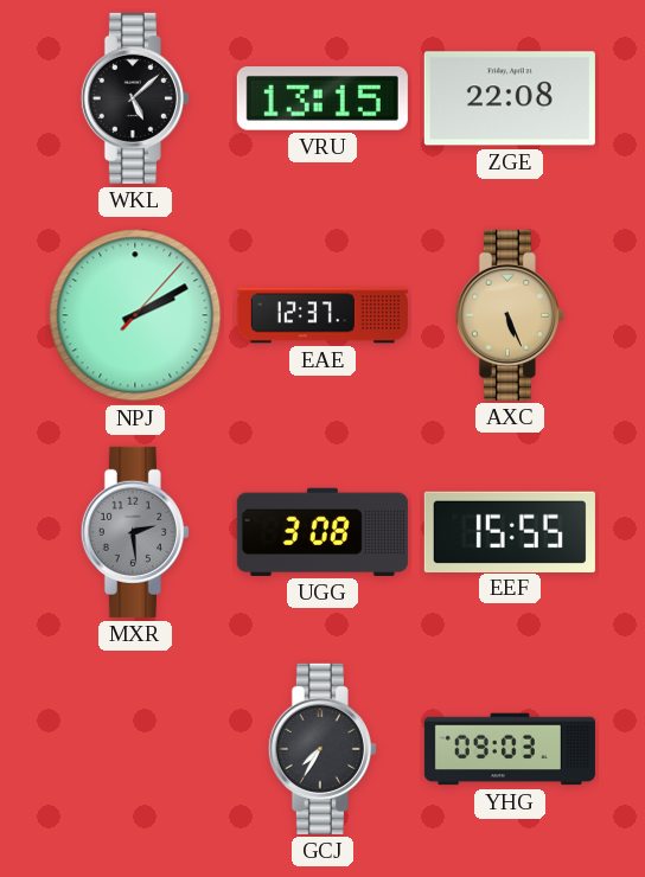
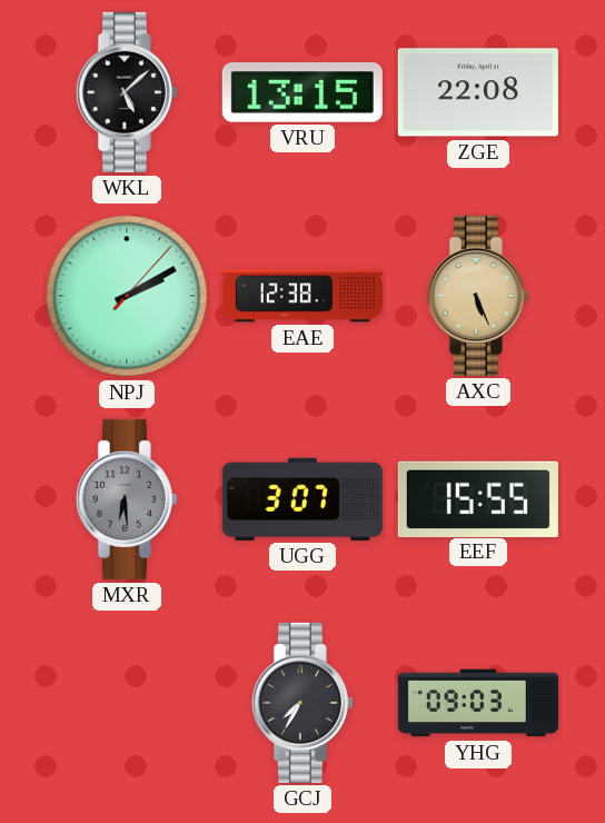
EAE: 12:37 -> 12:38
MXR: 2:29 -> 6:29
UGG: 3:08 -> 3:07
